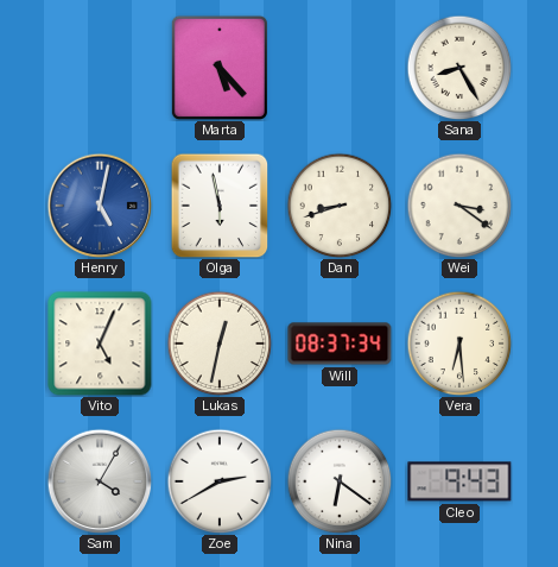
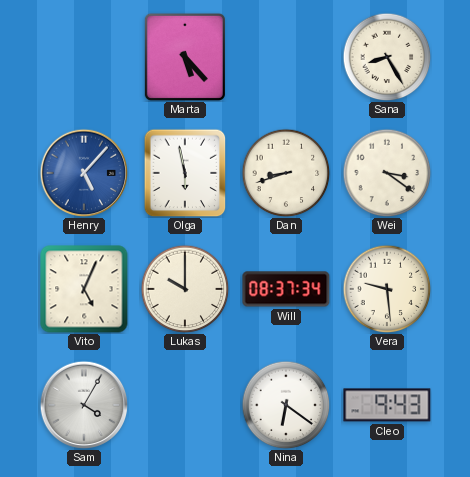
Henry: 5:02 -> 5:07
Lukas: 12:32 -> 10:00
Vera: 6:29 -> 9:29
Zoe: 2:40 -> none
